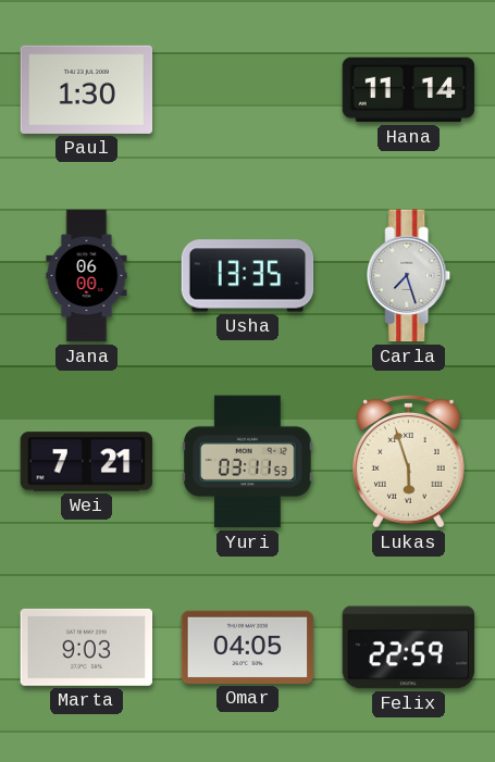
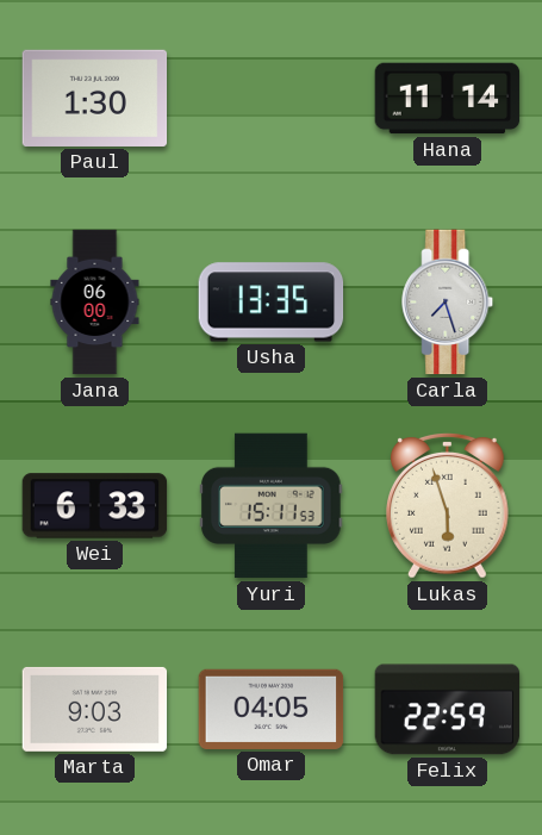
Wei: 7:21 -> 6:33
Yuri: 03:11 -> 15:11
